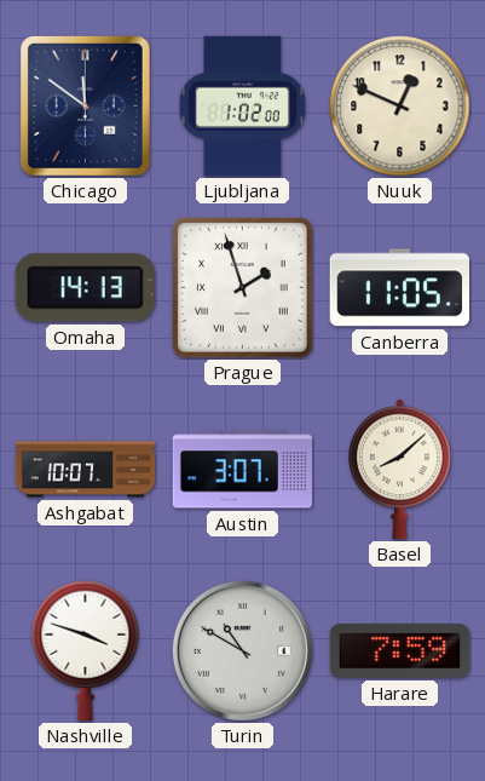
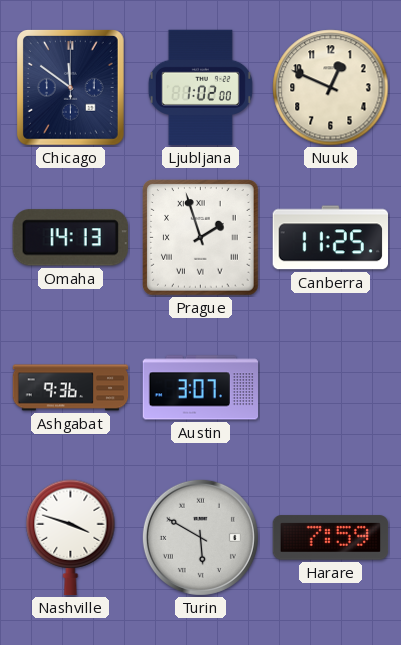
Canberra: 11:05 -> 11:25
Ashgabat: 10:07 -> 9:36
Basel: 8:08 -> none
Turin: 10:50 -> 5:50
